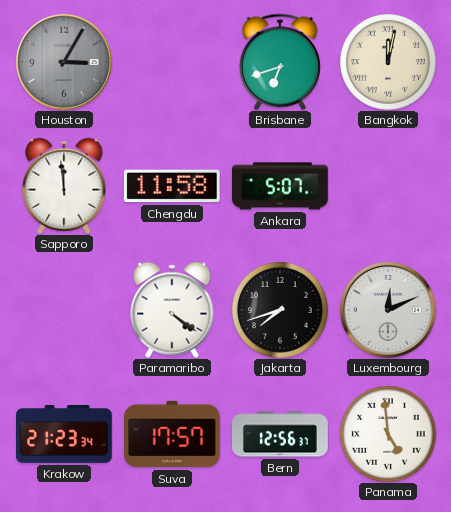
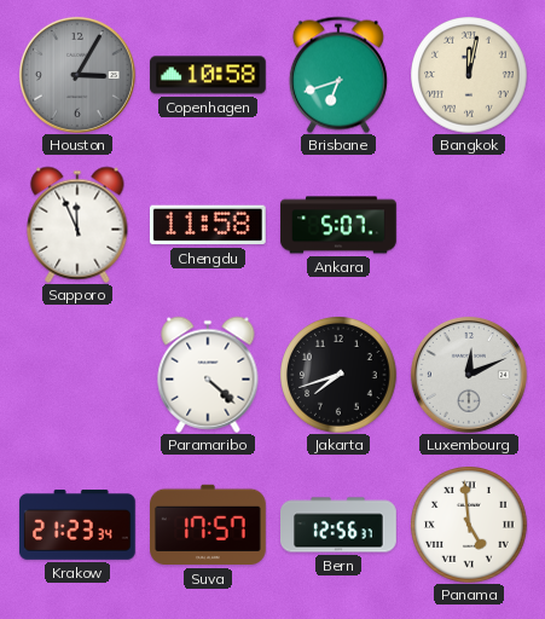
Copenhagen: none -> 10:58
Sapporo: 11:59 -> 11:56
Paramaribo: 4:21 -> 4:22
